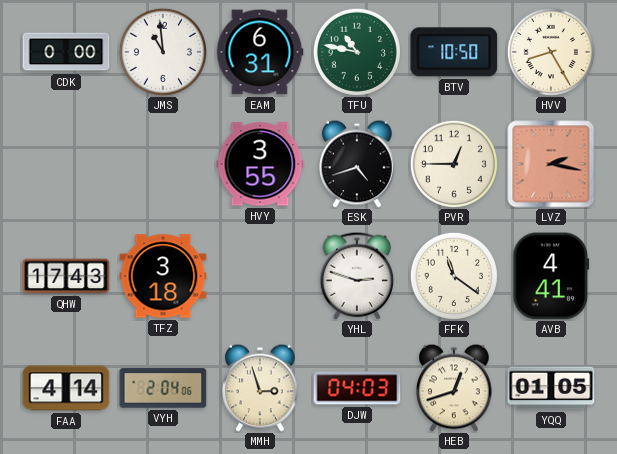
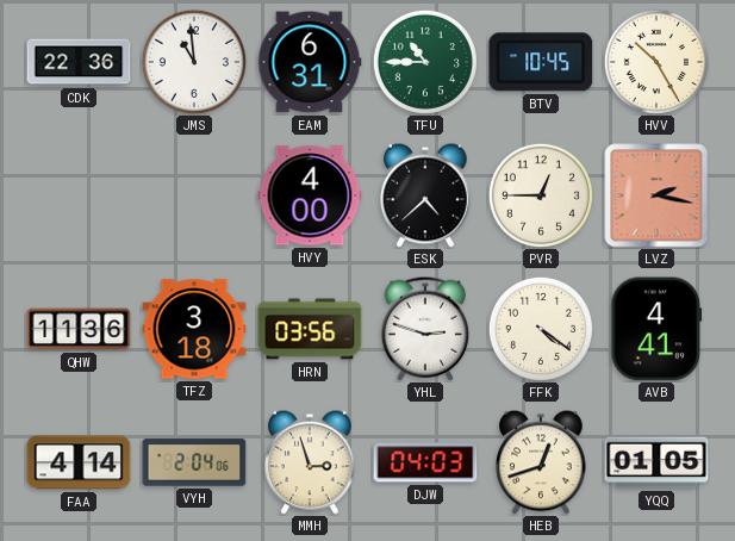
CDK: 0:00 -> 22:36
TFU: 10:47 -> 10:45
BTV: 10:50 -> 10:45
HVV: 8:25 -> 10:25
HVY: 3:55 -> 4:00
ESK: 4:42 -> 4:38
QHW: 17:43 -> 11:36
HRN: none -> 03:56
FFK: 11:21 -> 4:21
